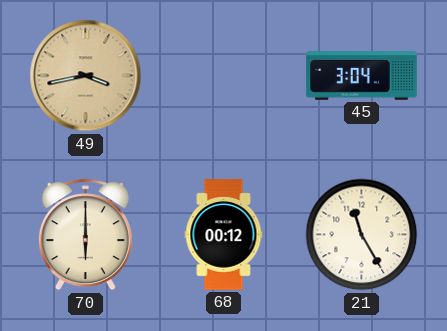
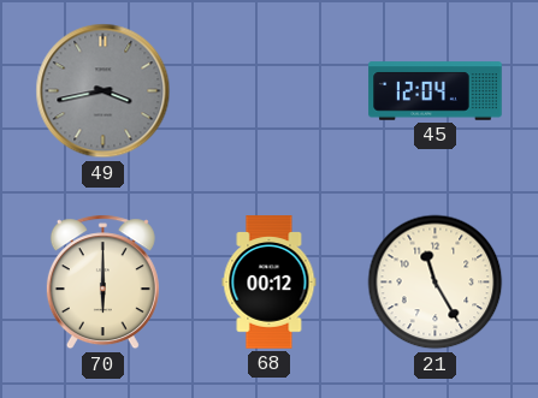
49 dial: champagne -> grey
45: 3:04 -> 12:04
